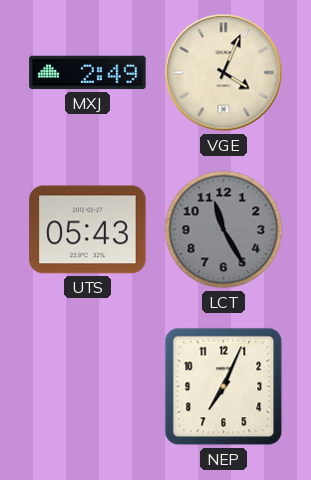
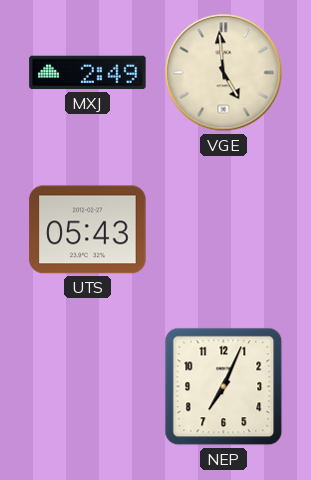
VGE: 4:04 -> 4:59
LCT: 11:25 -> none
